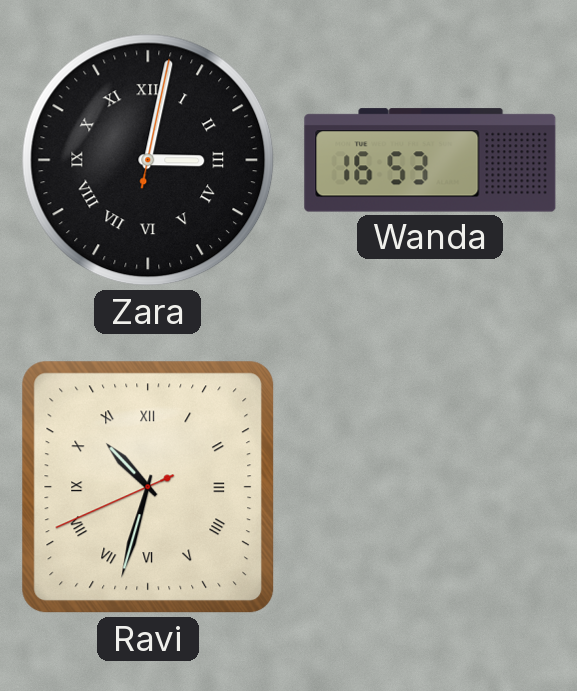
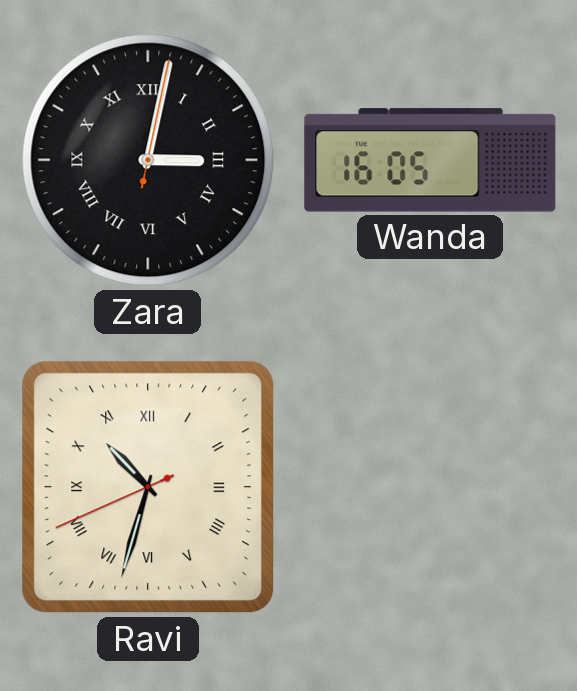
Wanda: 16:53 -> 16:05
